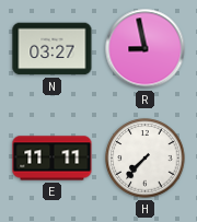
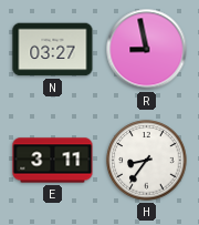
E: 11:11 -> 3:11
H: 7:37 -> 8:36
